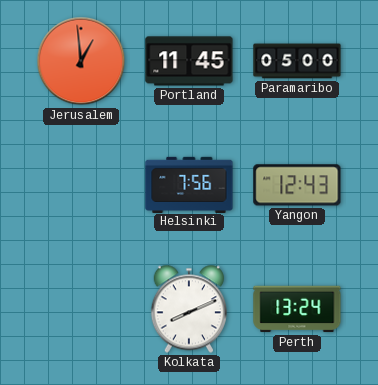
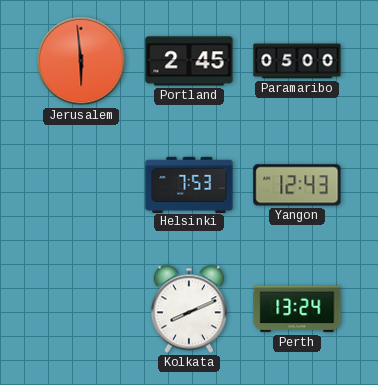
Jerusalem: 12:59 -> 5:59
Portland: 11:45 -> 2:45
Helsinki: 7:56 -> 7:53
